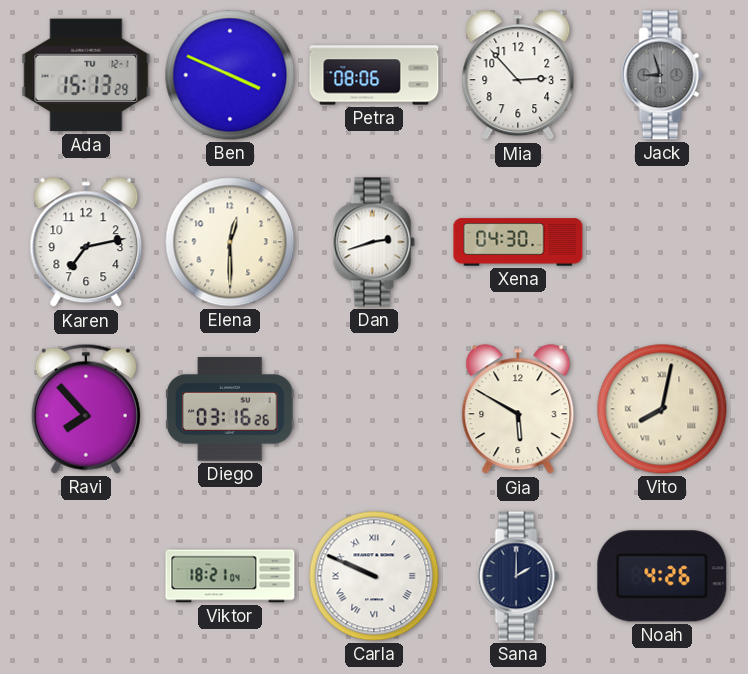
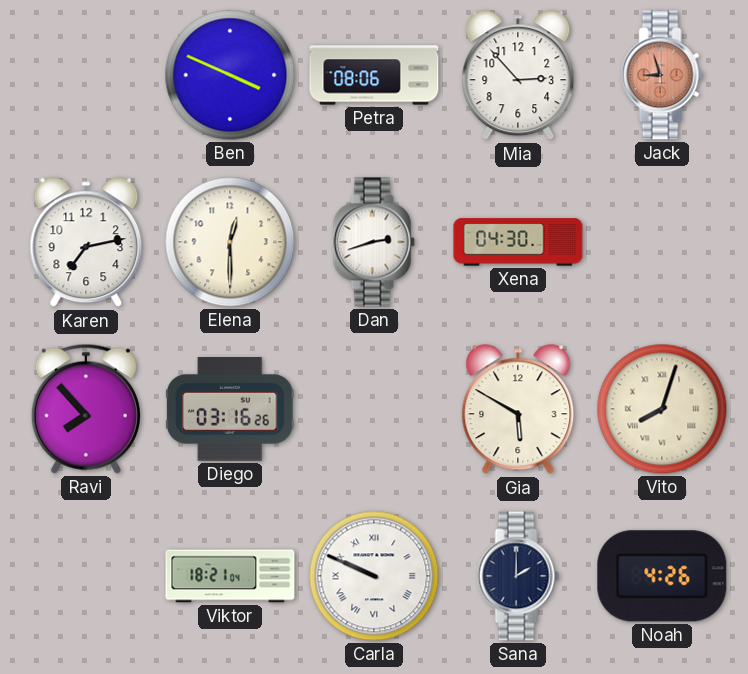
Ada: 15:13 -> none
Jack dial: grey -> salmon
Vito: 8:02 -> 8:03
